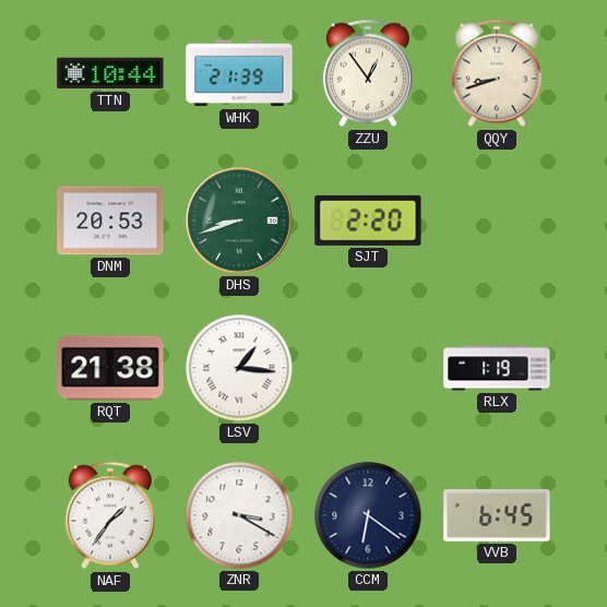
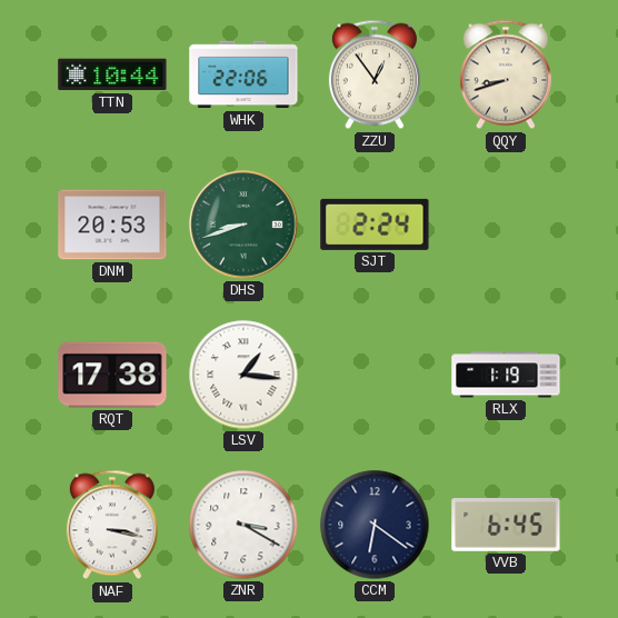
WHK: 21:39 -> 22:06
SJT: 2:20 -> 2:24
RQT: 21:38 -> 17:38
NAF: 1:36 -> 3:17
